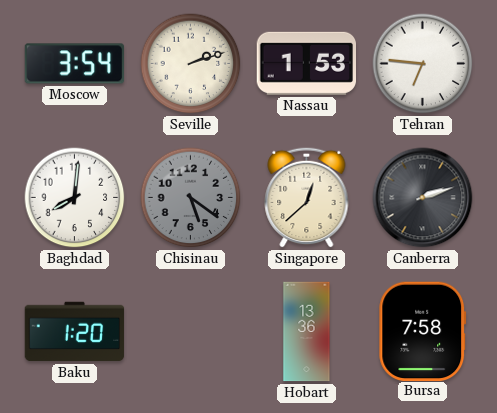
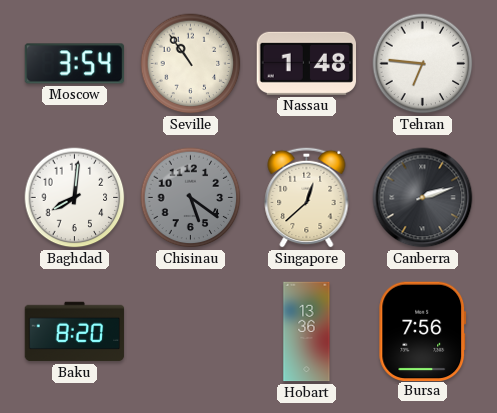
Seville: 2:12 -> 10:54
Nassau: 1:53 -> 1:48
Baku: 1:20 -> 8:20
Bursa: 7:58 -> 7:56
